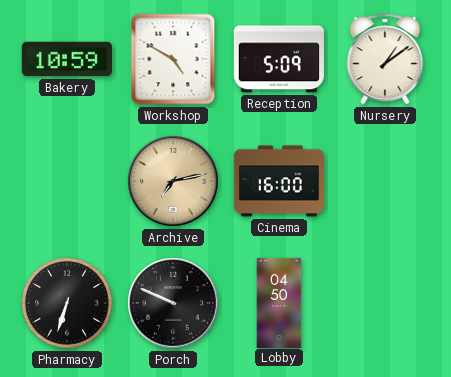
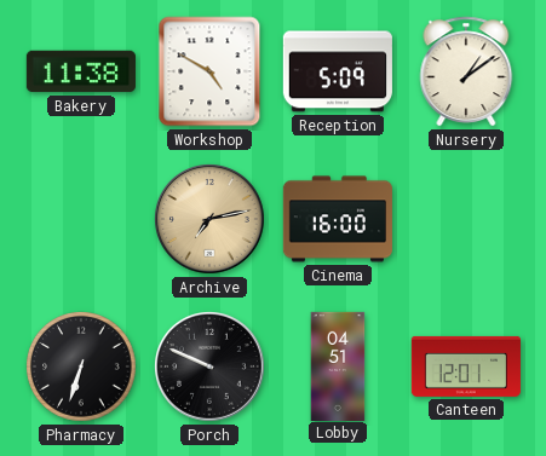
Bakery: 10:59 -> 11:38
Lobby: 04:50 -> 04:51
Canteen: none -> 12:01
